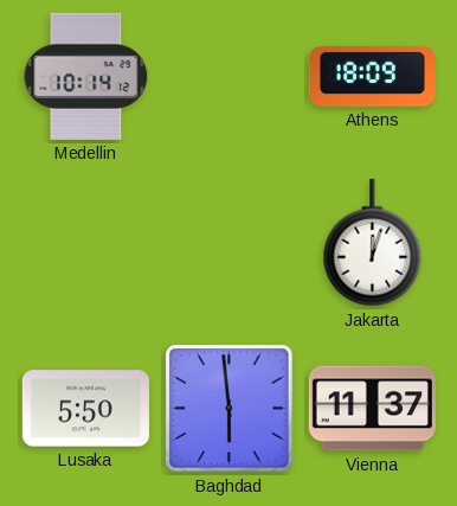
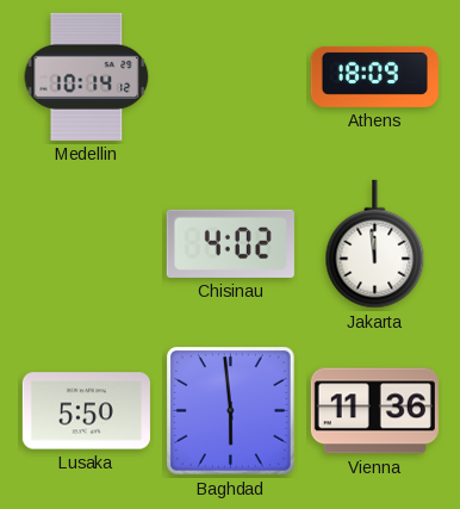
Chisinau: none -> 4:02
Jakarta: 12:03 -> 11:59
Vienna: 11:37 -> 11:36
